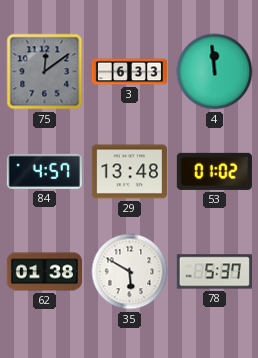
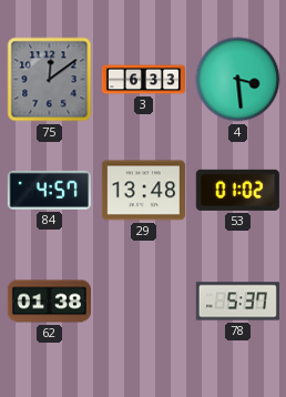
4: 11:59 -> 3:29
35: 5:50 -> none
